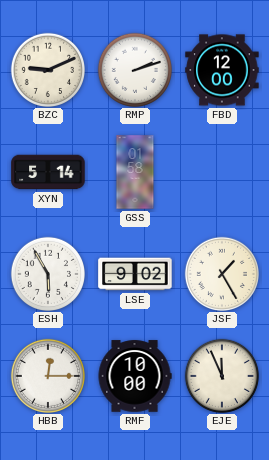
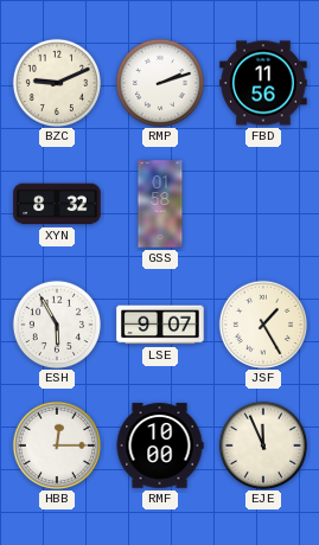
FBD: 12:00 -> 11:56
XYN: 5:14 -> 8:32
LSE: 9:02 -> 9:07
